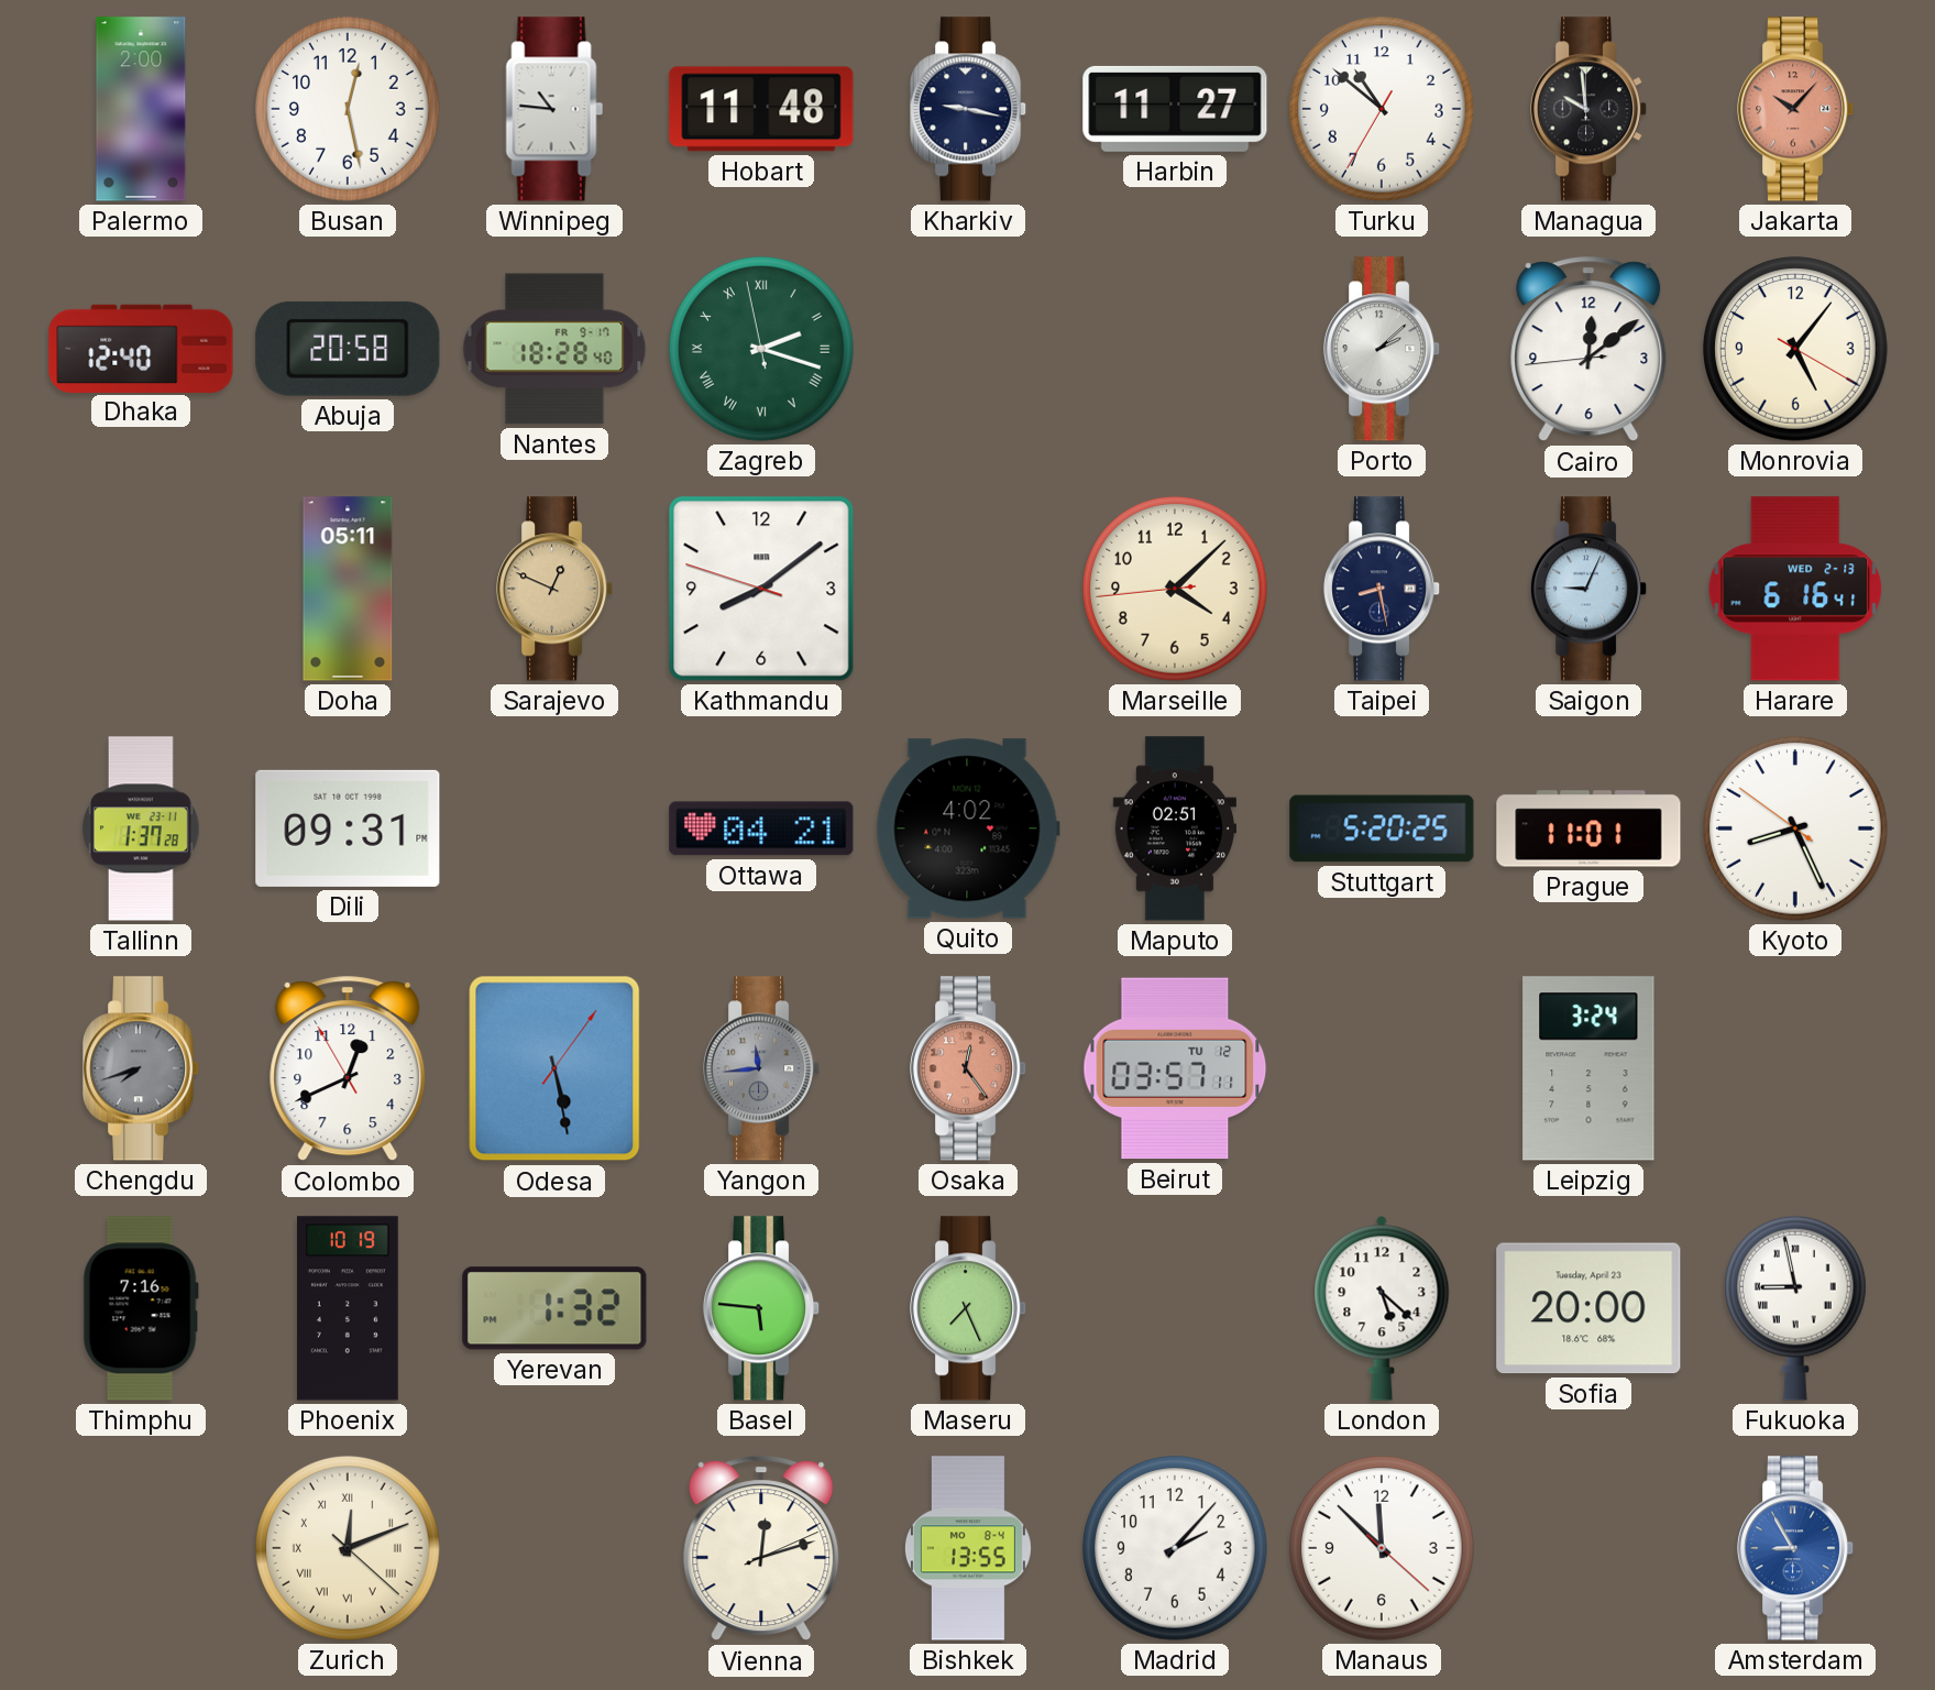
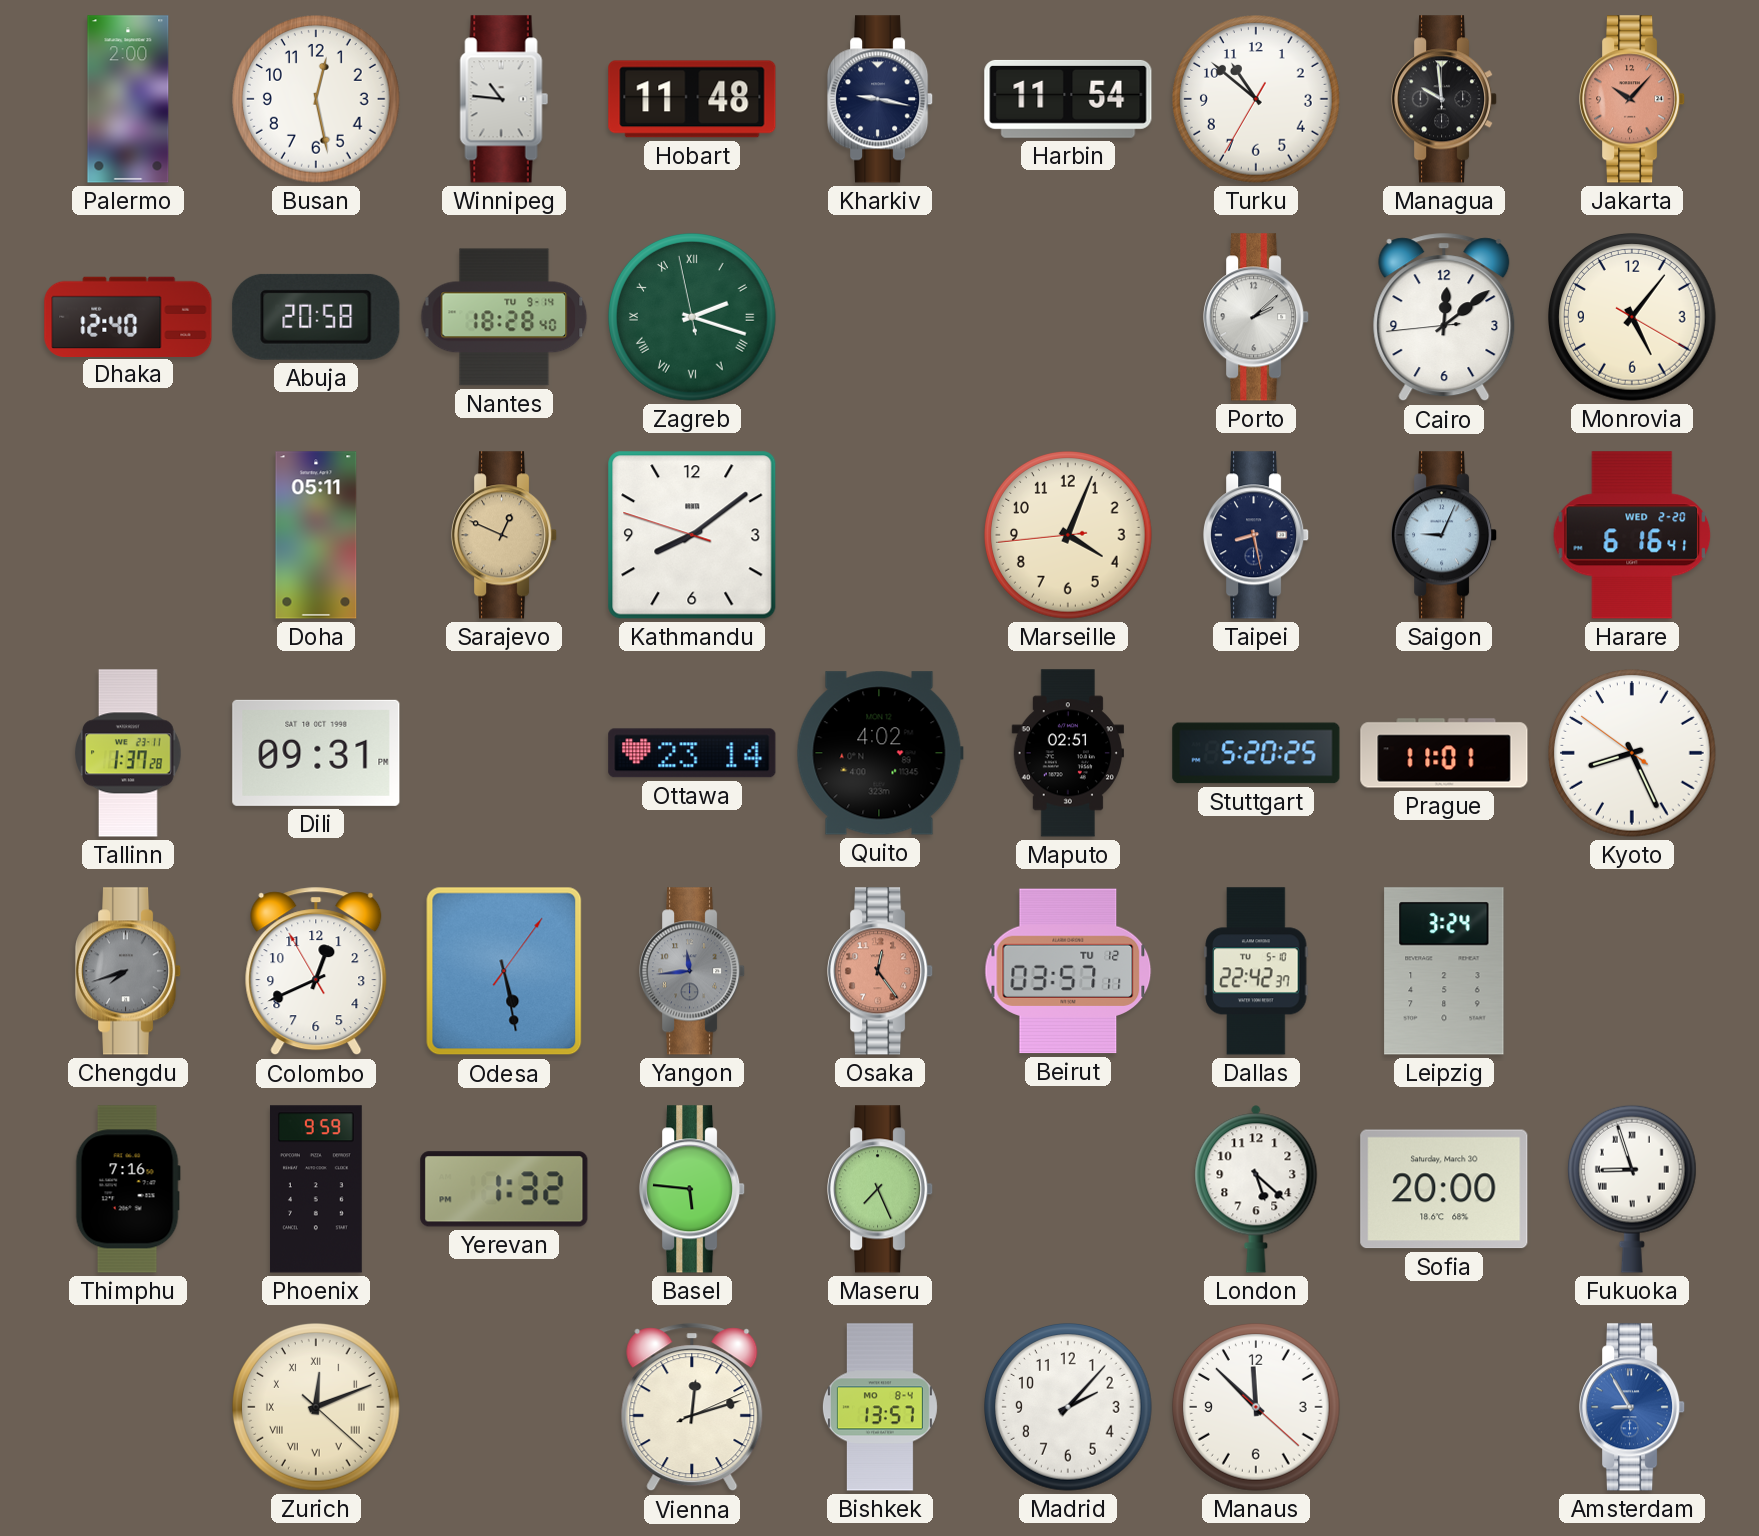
Harbin: 11:27 -> 11:54
Nantes date: FR 9-17 -> TU 9-14
Marseille: 4:07 -> 4:03
Harare date: WED 2-13 -> WED 2-20
Ottawa: 04:21 -> 23:14
Dallas: none -> 22:42
Phoenix: 10:19 -> 9:59
Sofia date: Tuesday, April 23 -> Saturday, March 30
Fukuoka: 8:58 -> 8:57
Bishkek: 13:55 -> 13:57
